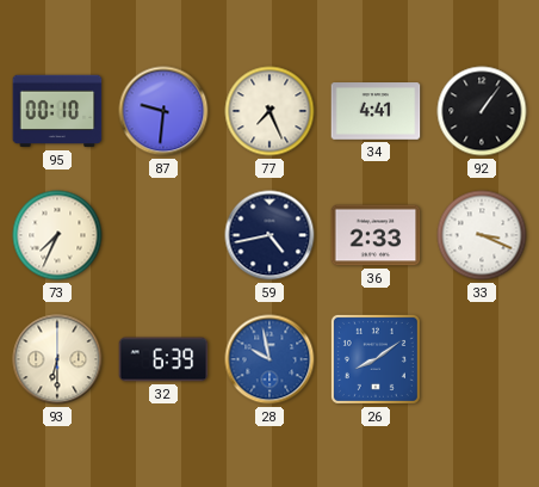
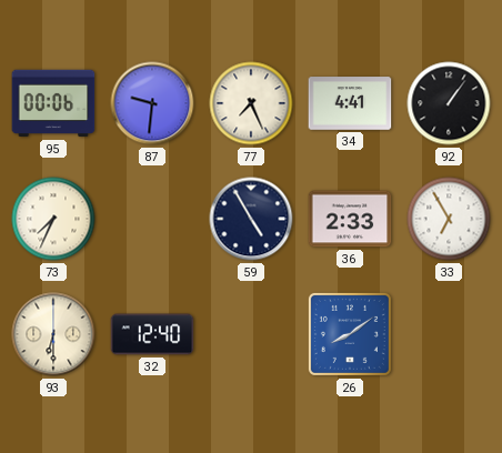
95: 00:10 -> 00:06
59: 4:43 -> 4:55
33: 3:19 -> 6:55
32: 6:39 -> 12:40
28: 9:58 -> none
